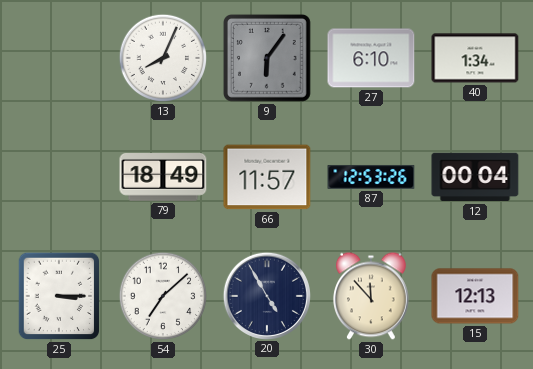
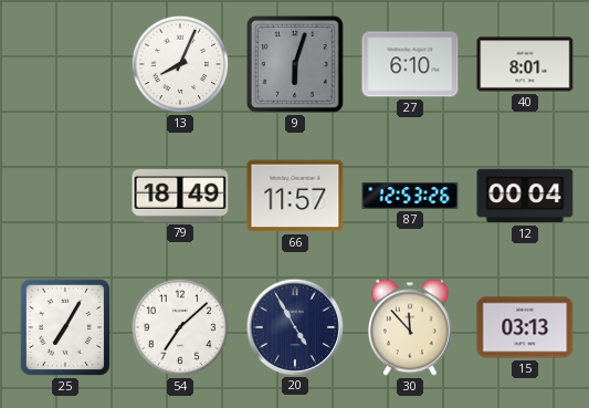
9: 6:06 -> 6:03
40: 1:34 -> 8:01
25: 3:15 -> 7:05
15: 12:13 -> 03:13
